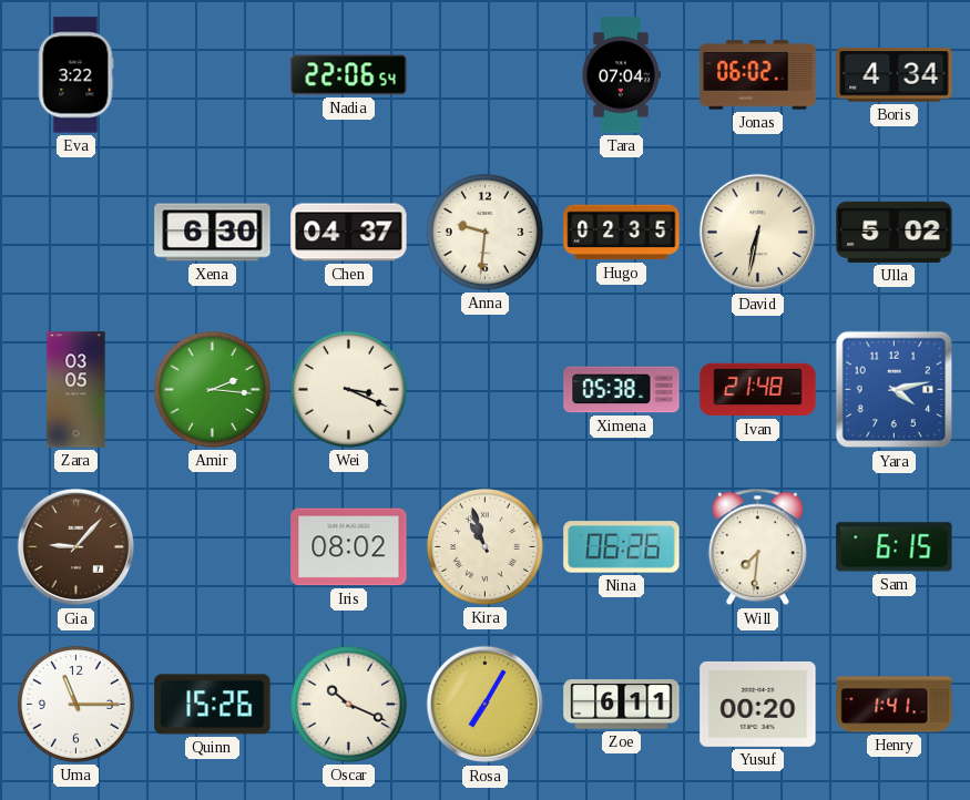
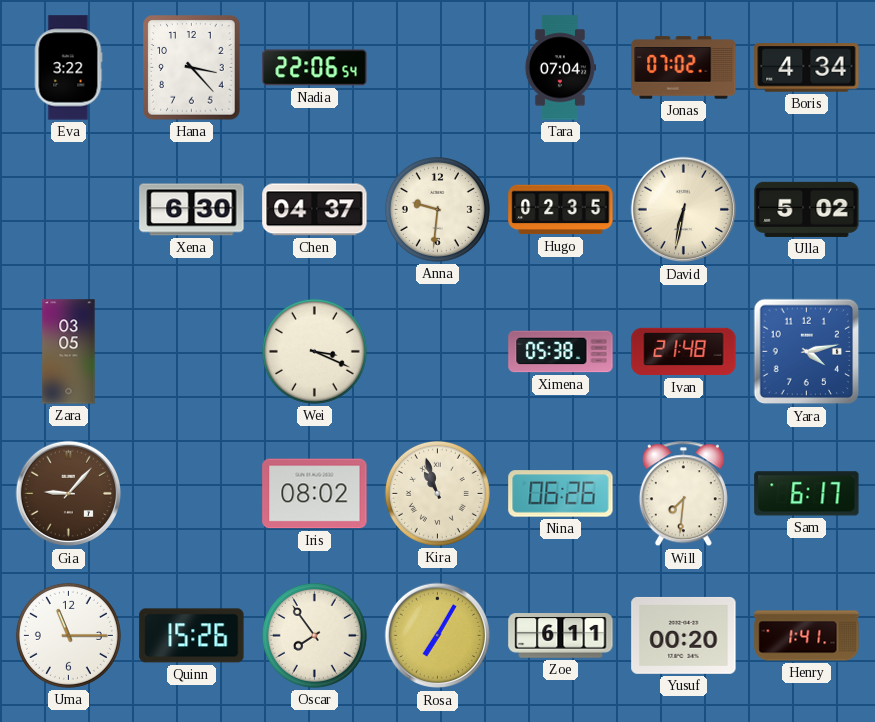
Hana: none -> 3:23
Jonas: 06:02 -> 07:02
Amir: 2:16 -> none
Sam: 6:15 -> 6:17
Oscar: 10:19 -> 7:54
